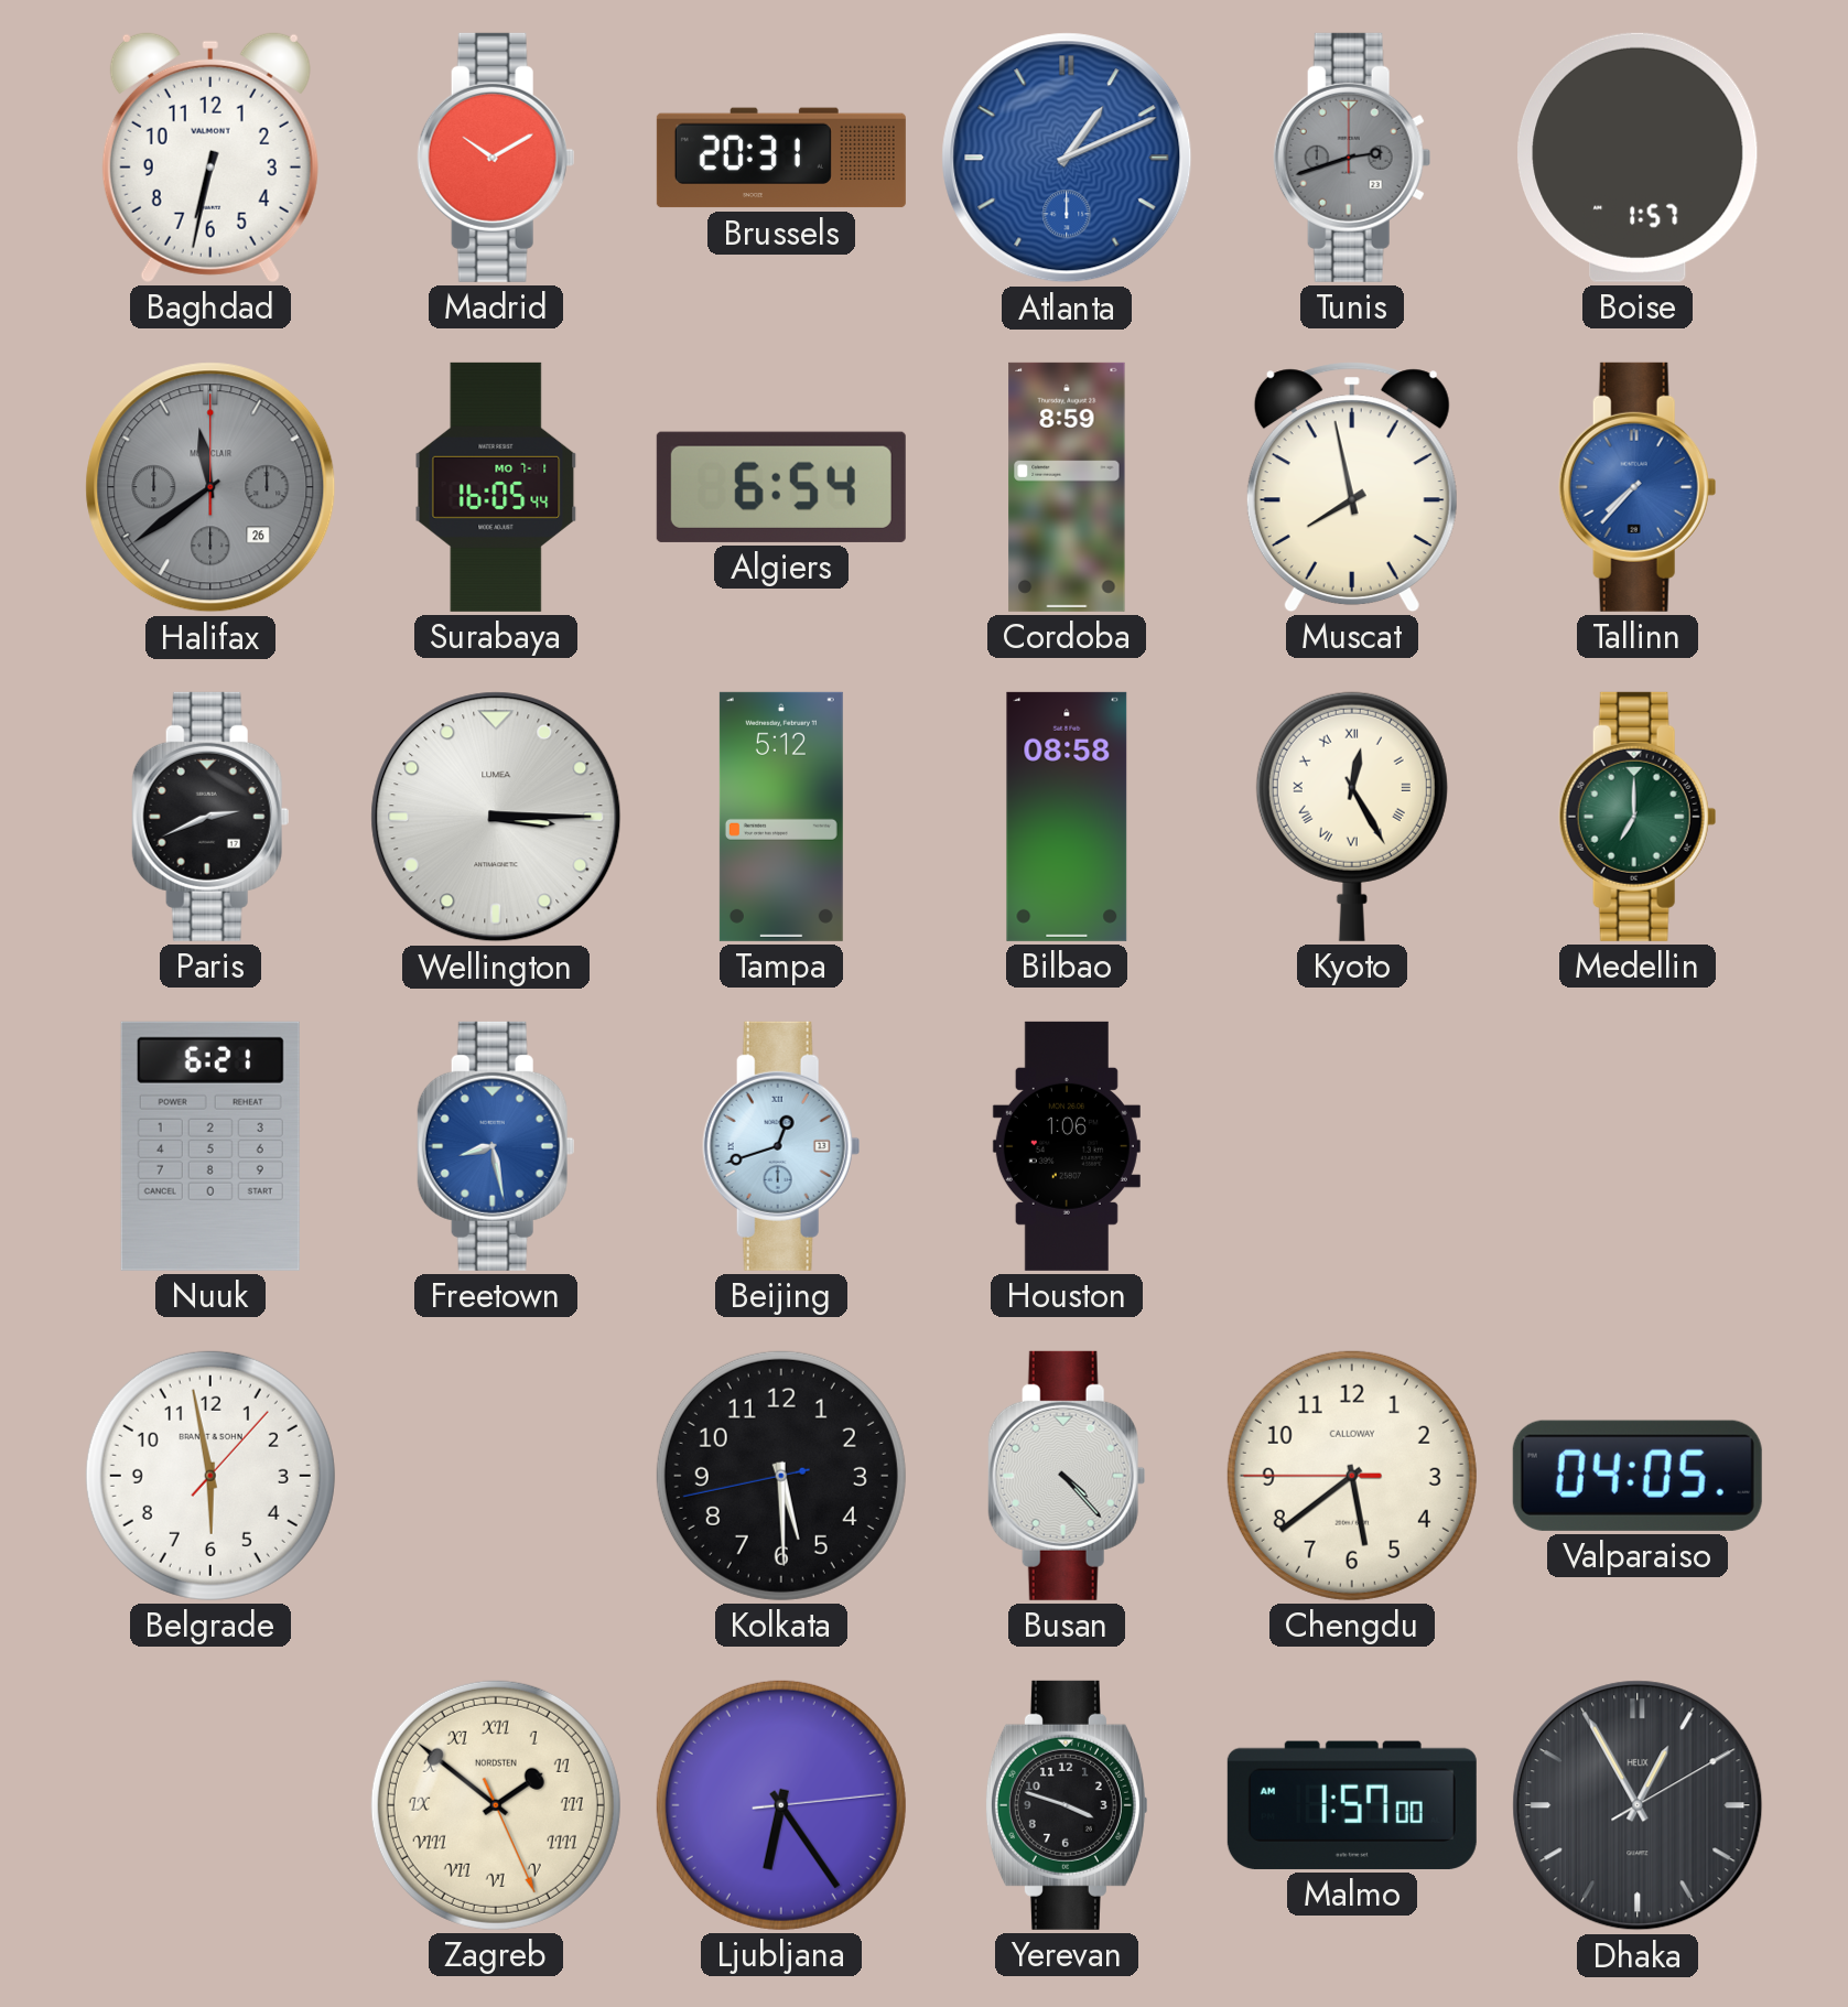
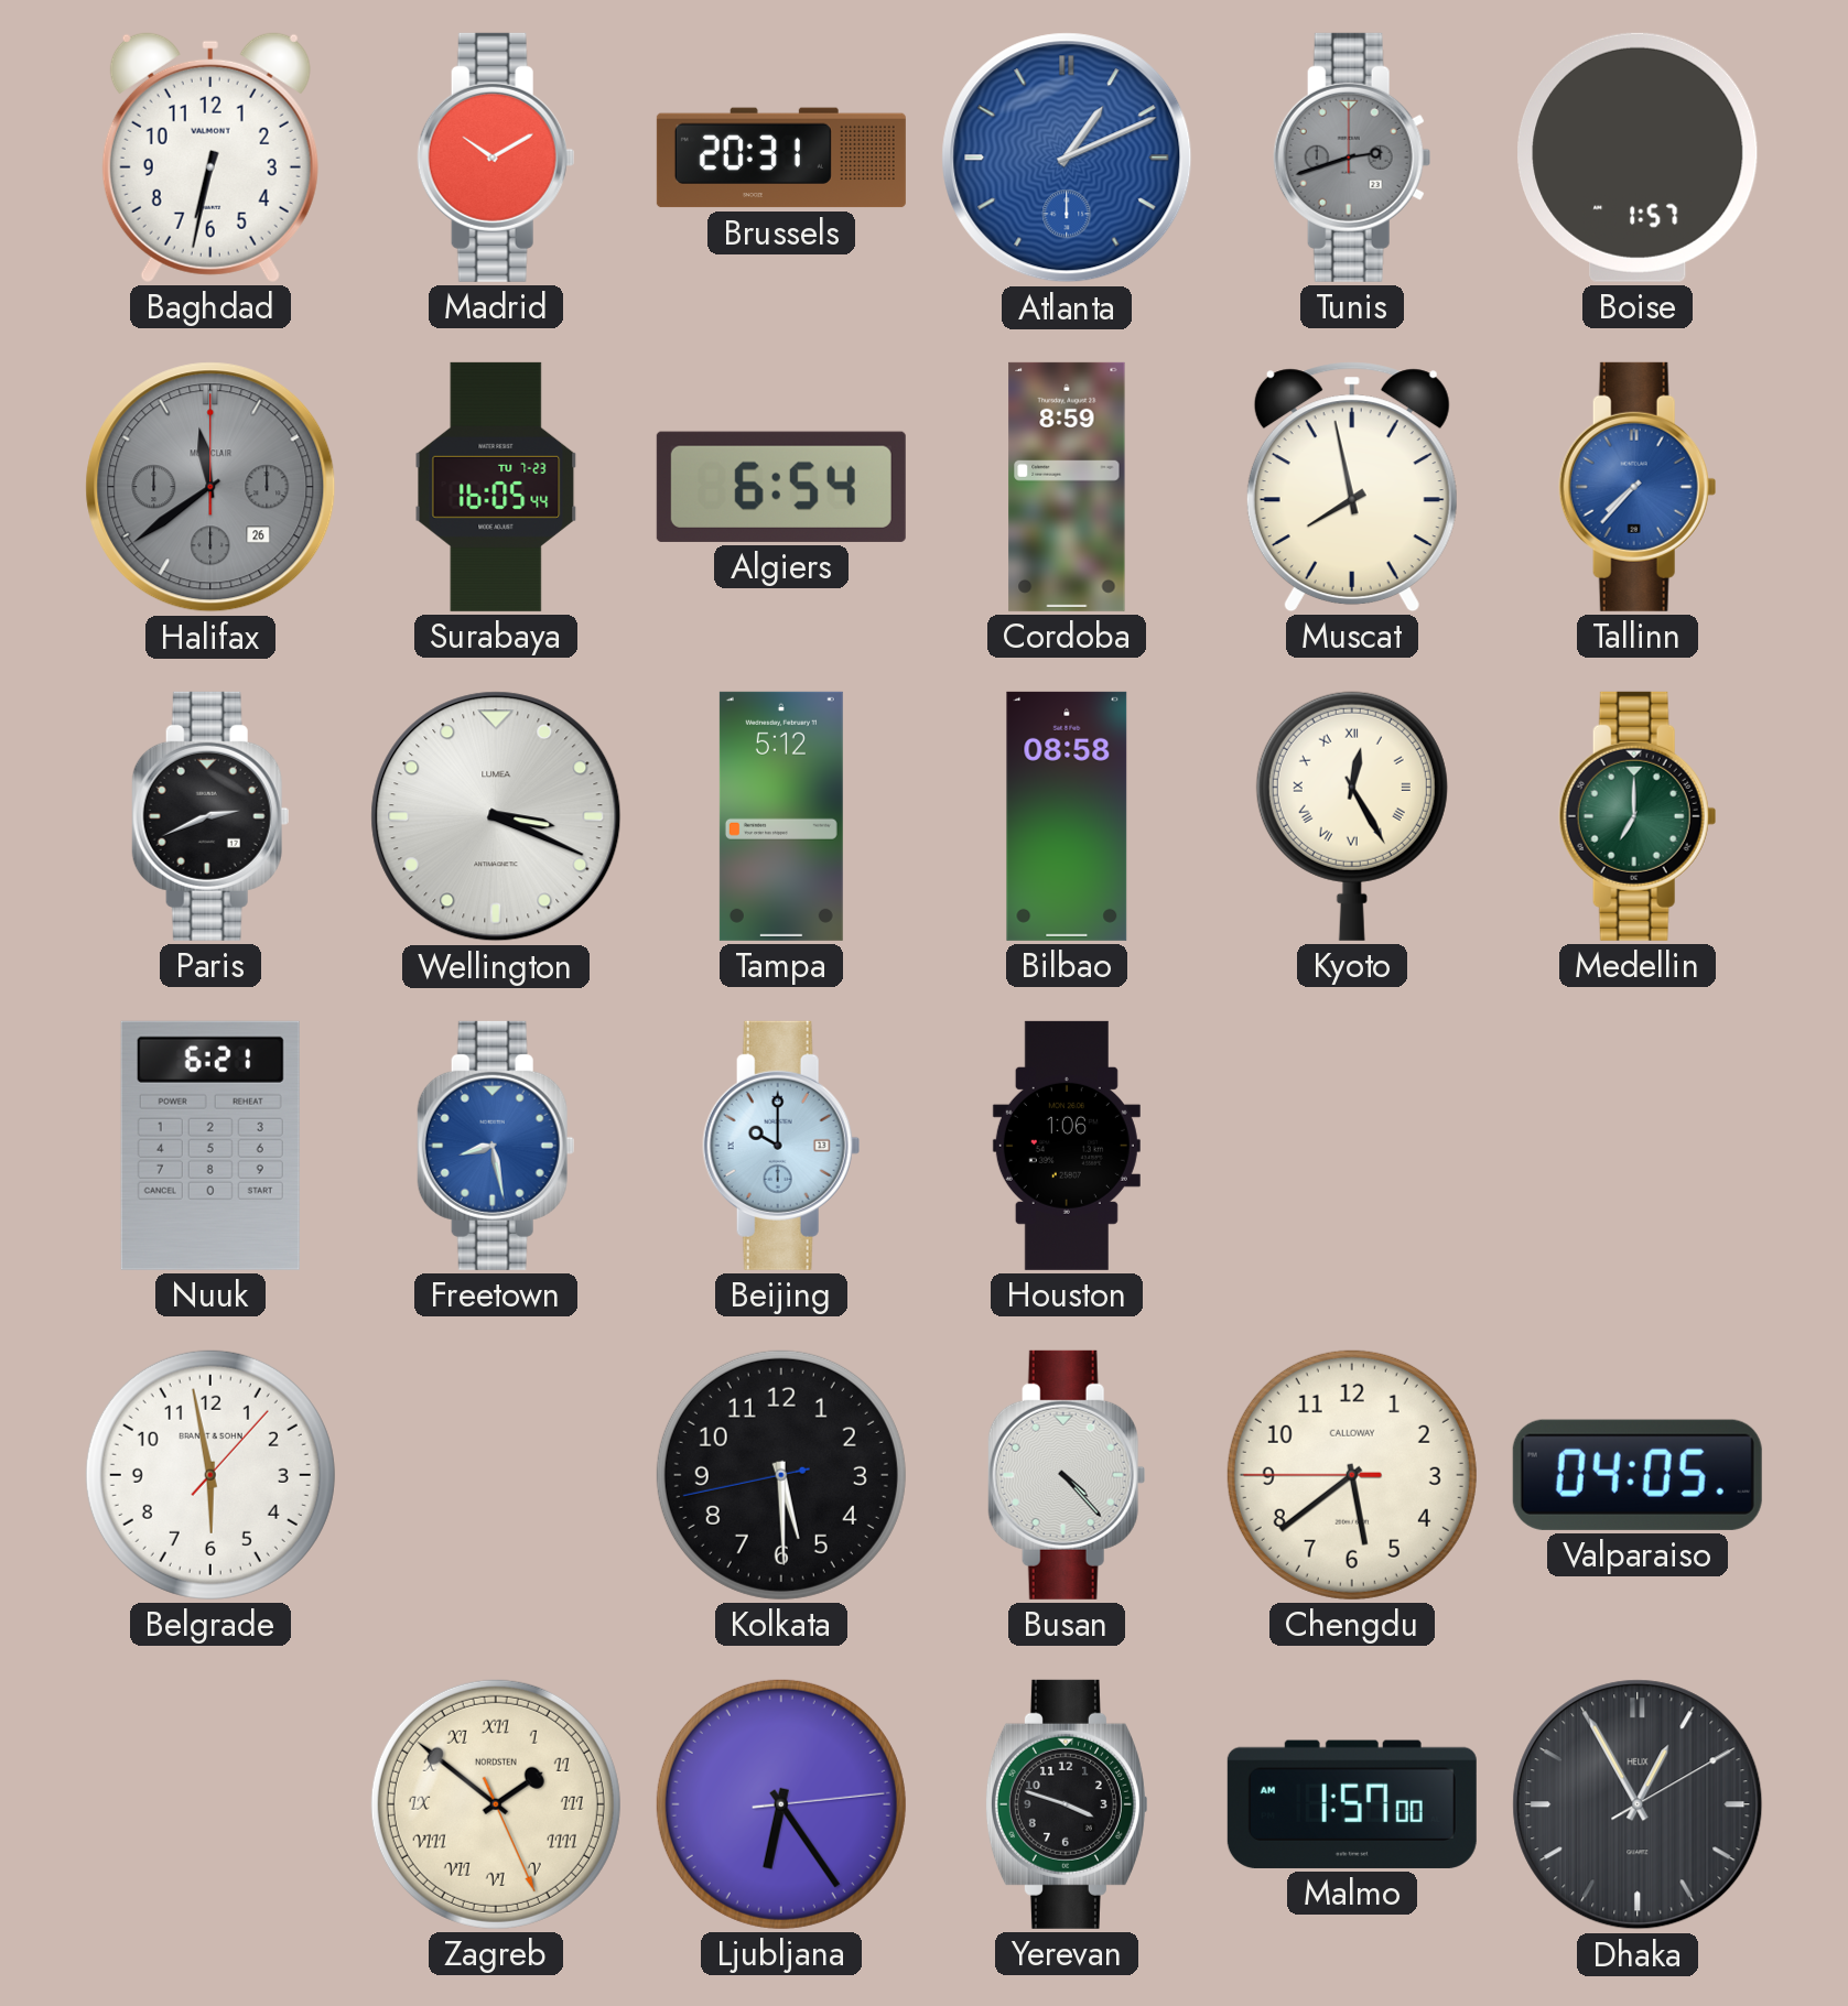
Surabaya date: MO 7-1 -> TU 7-23
Wellington: 3:15 -> 3:19
Beijing: 12:42 -> 10:00
